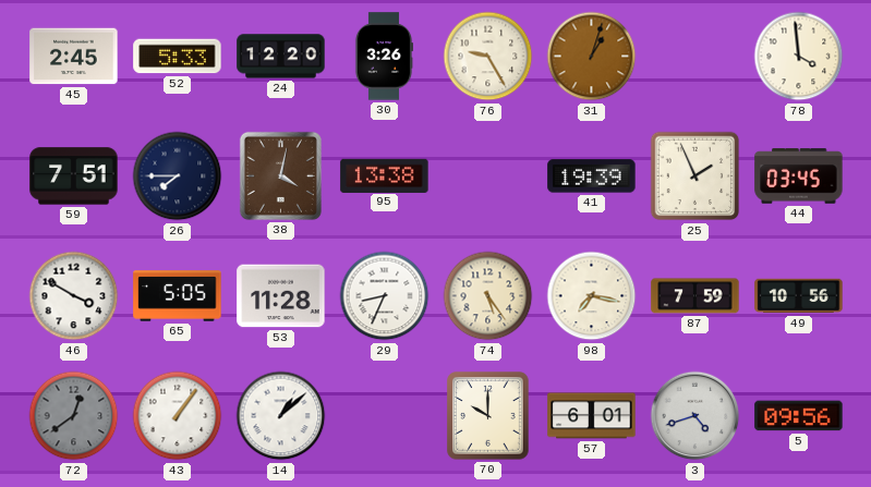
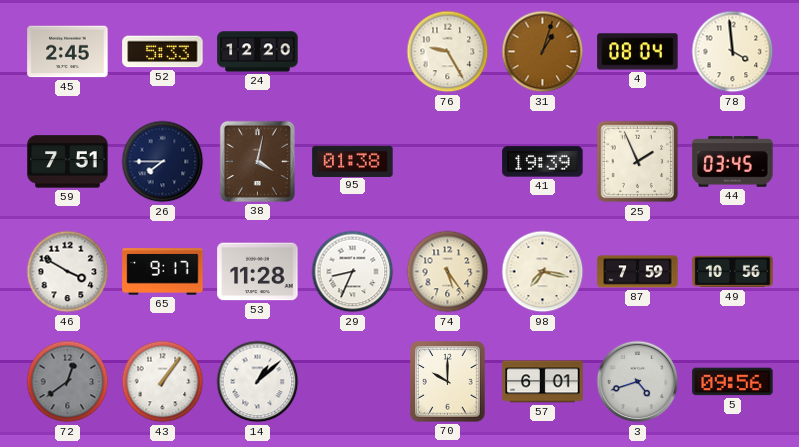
30: 3:26 -> none
4: none -> 08:04
95: 13:38 -> 01:38
65: 5:05 -> 9:17
